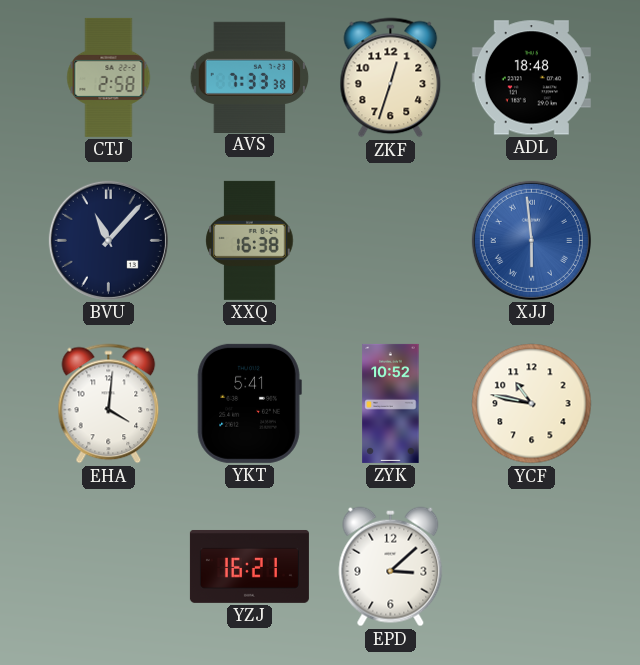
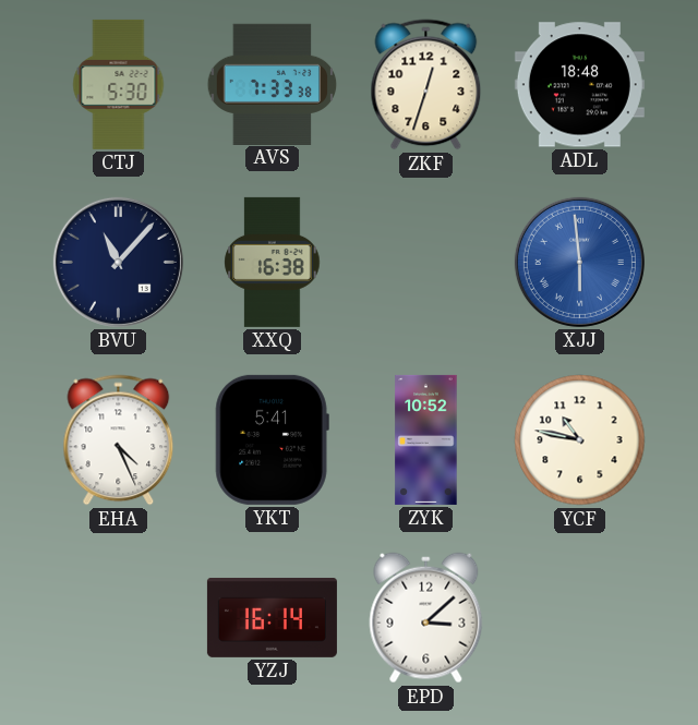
CTJ: 2:58 -> 5:30
EHA: 4:01 -> 4:26
YZJ: 16:21 -> 16:14
